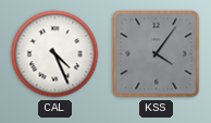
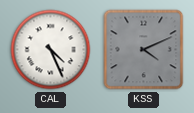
KSS: 4:06 -> 4:11
